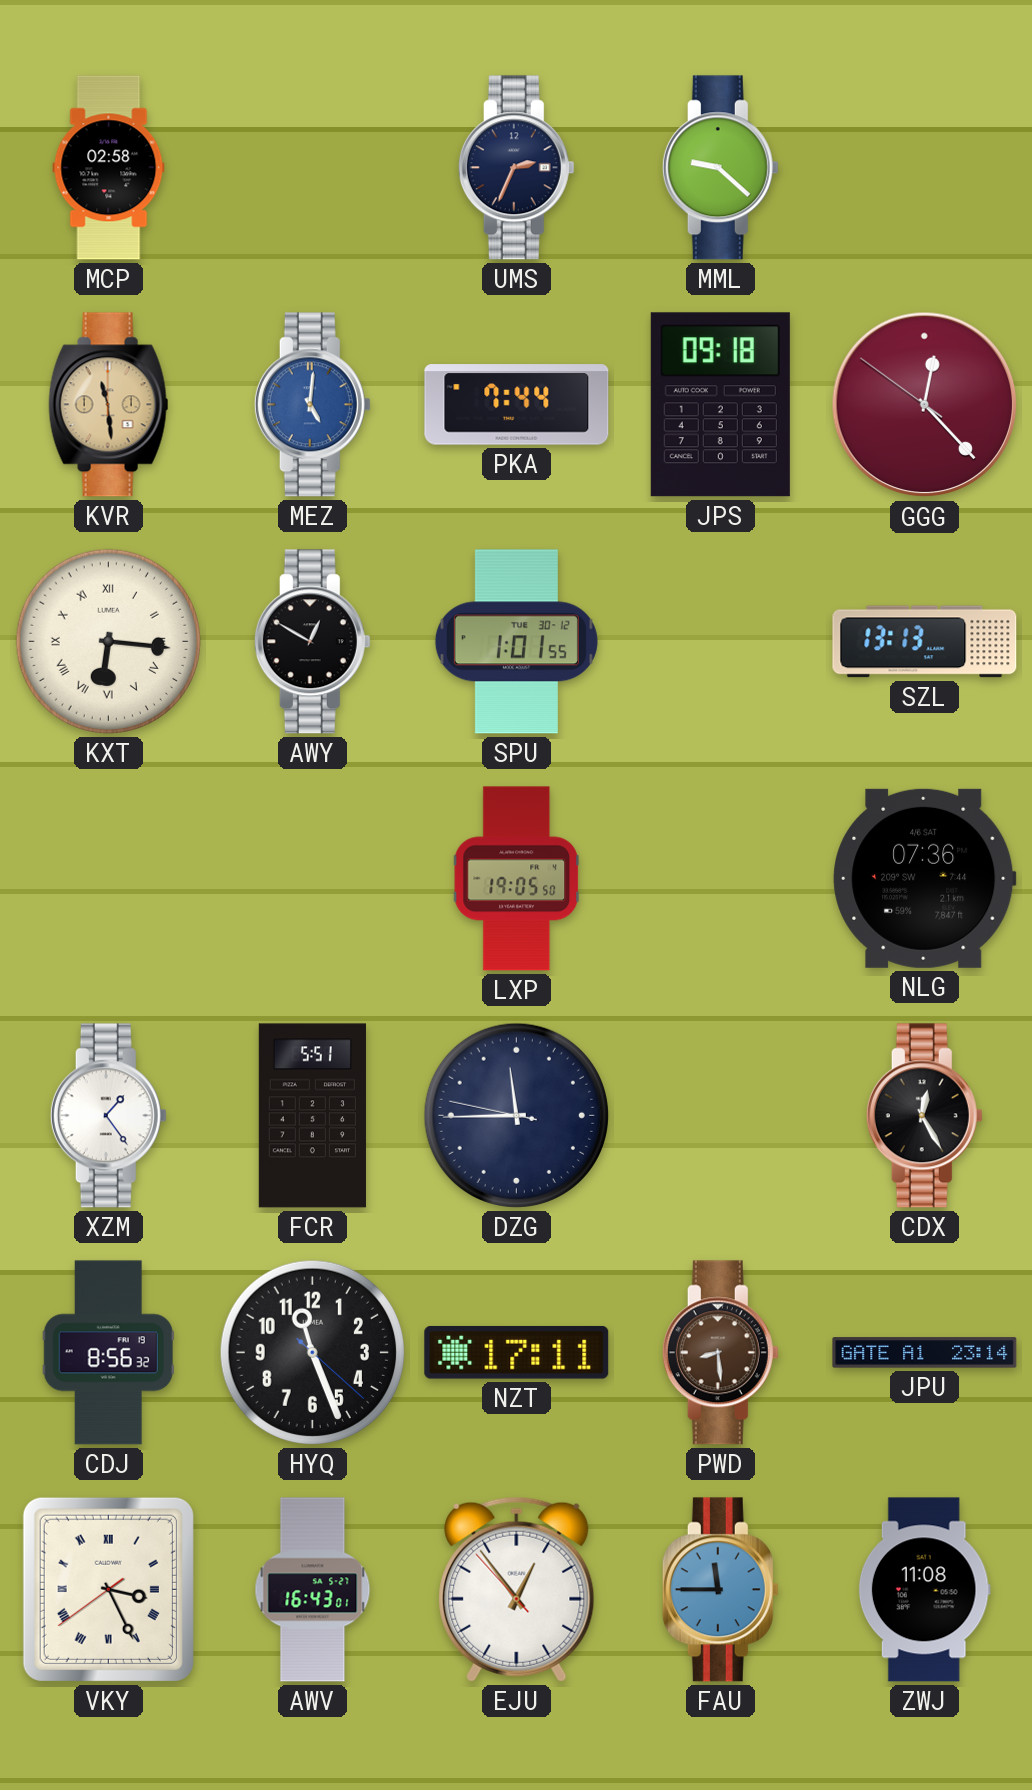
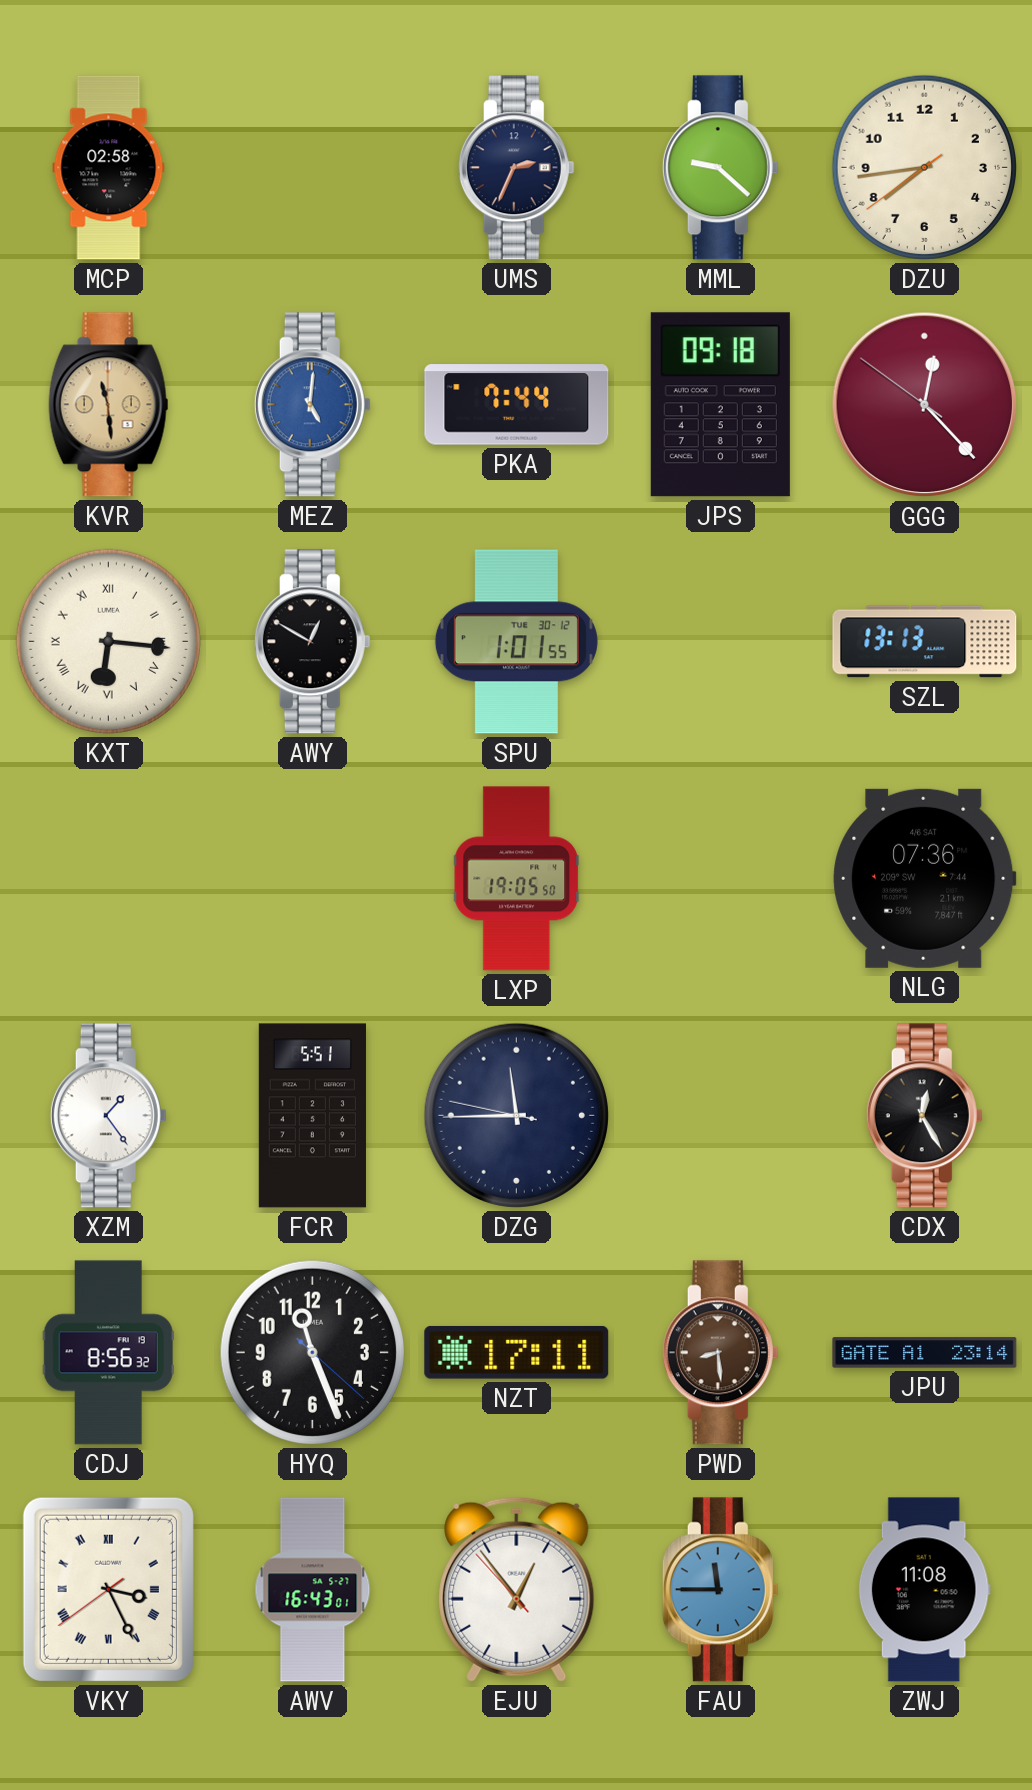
DZU: none -> 7:43
